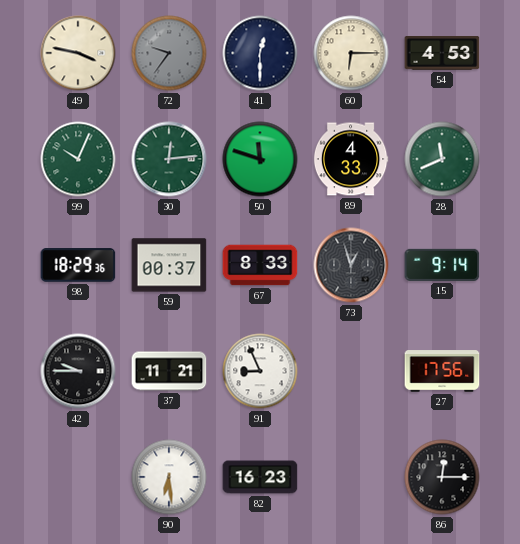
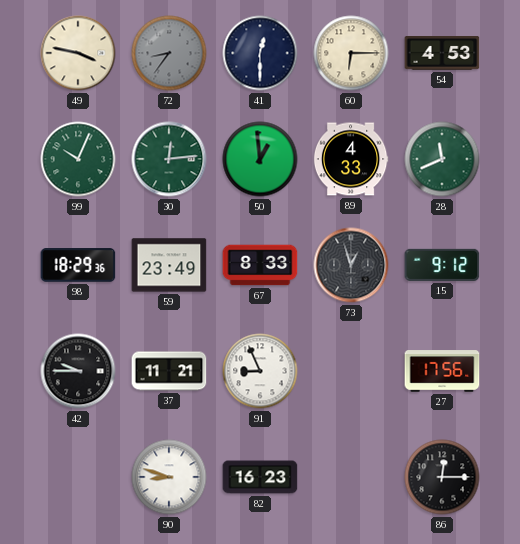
72: 9:36 -> 8:36
50: 11:48 -> 12:59
59: 00:37 -> 23:49
15: 9:14 -> 9:12
90: 6:29 -> 8:48
